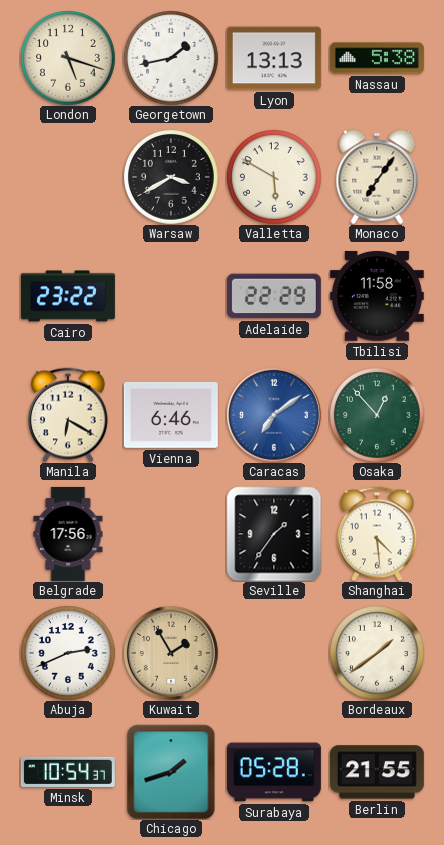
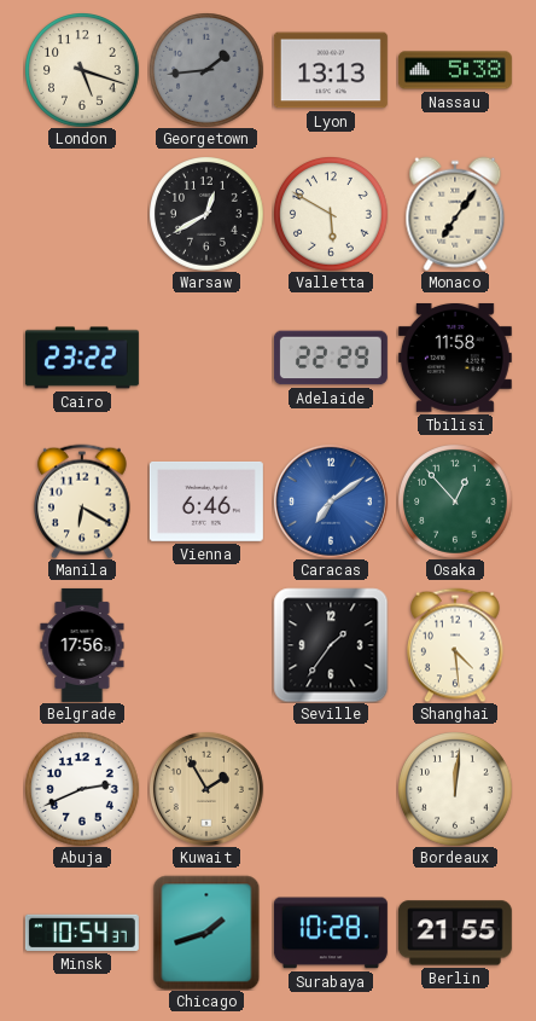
Georgetown: 1:43 -> 1:44
Georgetown dial: white -> grey
Warsaw: 3:40 -> 12:40
Bordeaux: 1:39 -> 12:01
Surabaya: 05:28 -> 10:28
